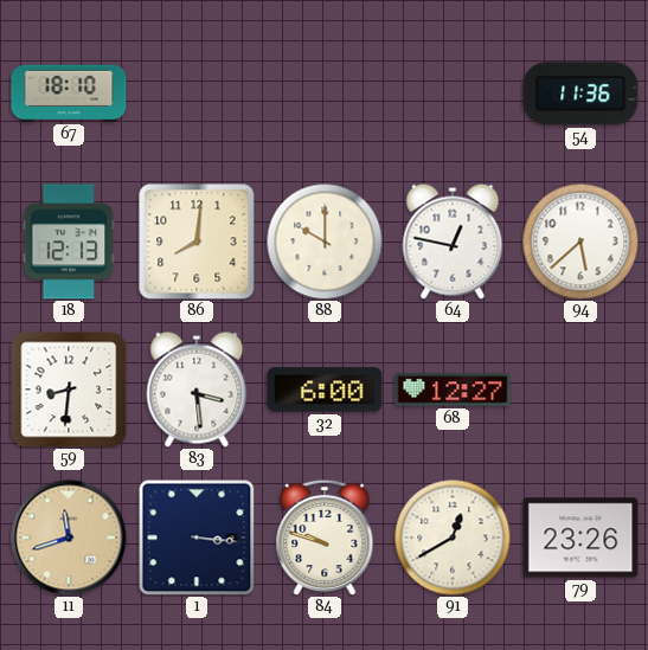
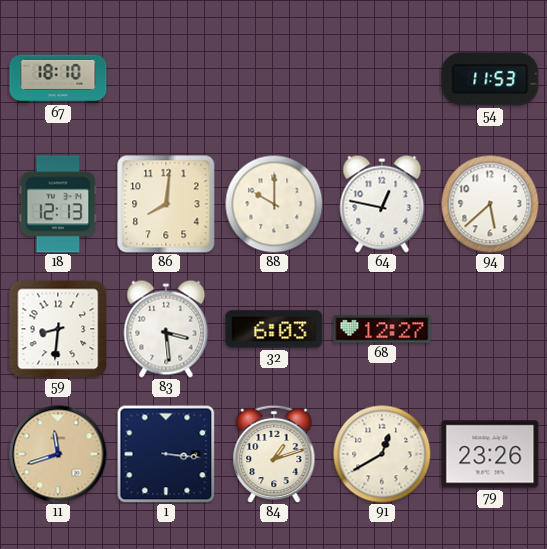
54: 11:36 -> 11:53
32: 6:00 -> 6:03
84: 9:48 -> 1:12
